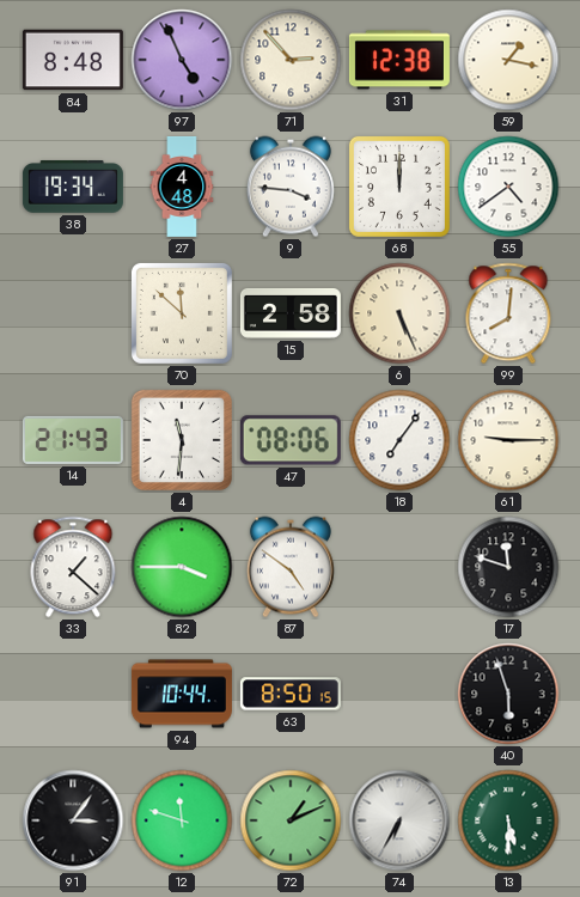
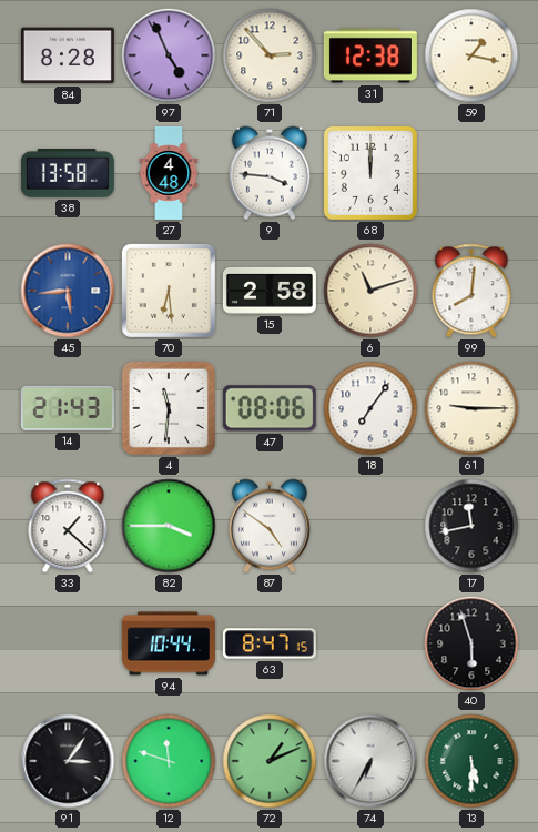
84: 8:48 -> 8:28
38: 19:34 -> 13:58
55: 4:39 -> none
45: none -> 5:44
70: 11:52 -> 6:29
6: 5:26 -> 11:12
17: 11:48 -> 11:43
63: 8:50 -> 8:47
